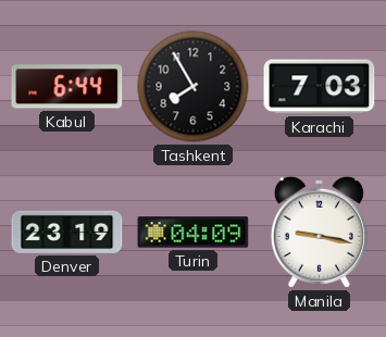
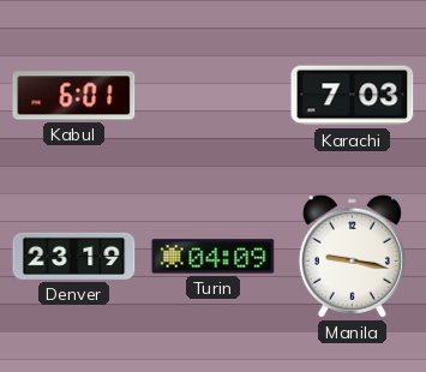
Kabul: 6:44 -> 6:01
Tashkent: 7:55 -> none
